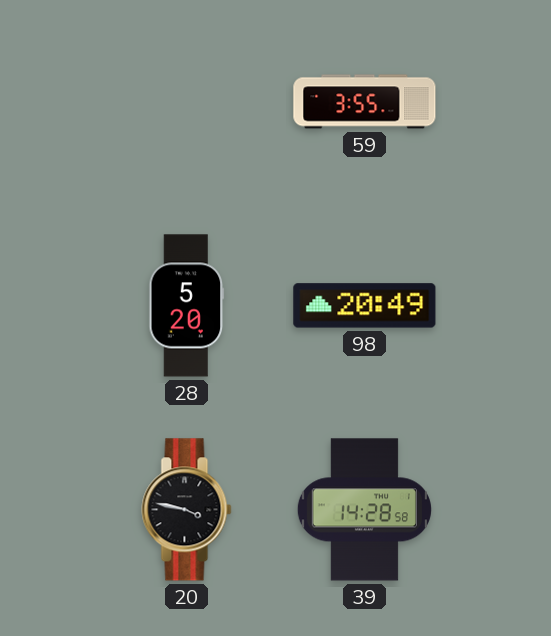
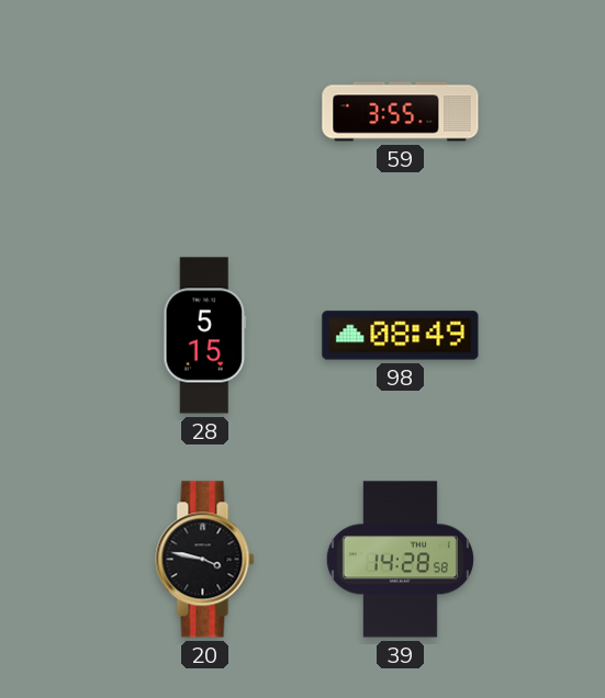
28: 5:20 -> 5:15
98: 20:49 -> 08:49
